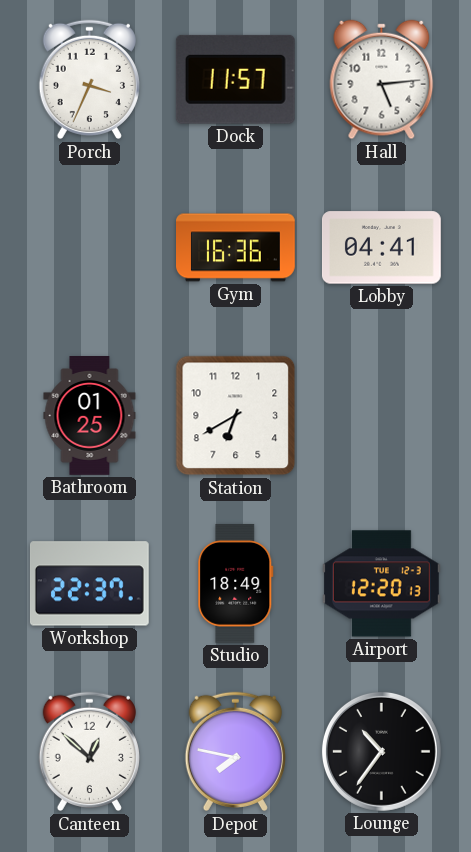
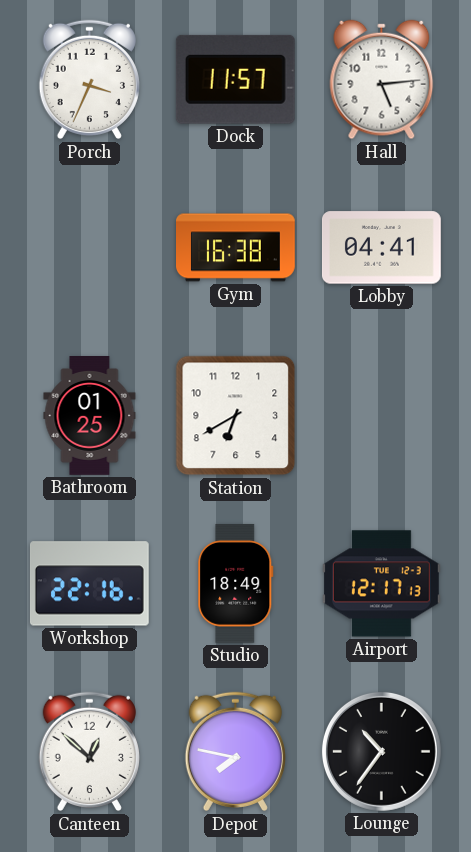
Gym: 16:36 -> 16:38
Workshop: 22:37 -> 22:16
Airport: 12:20 -> 12:17
